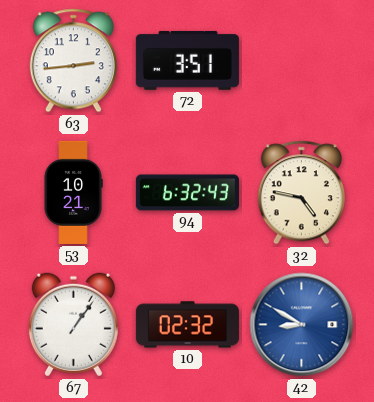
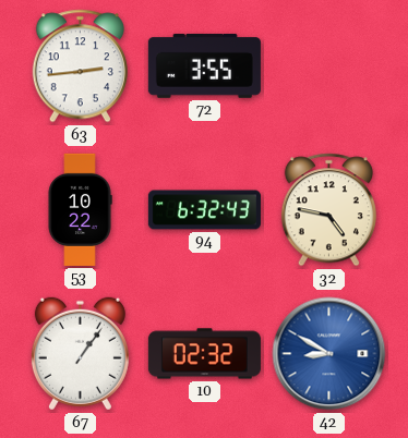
72: 3:51 -> 3:55
53: 10:21 -> 10:22
